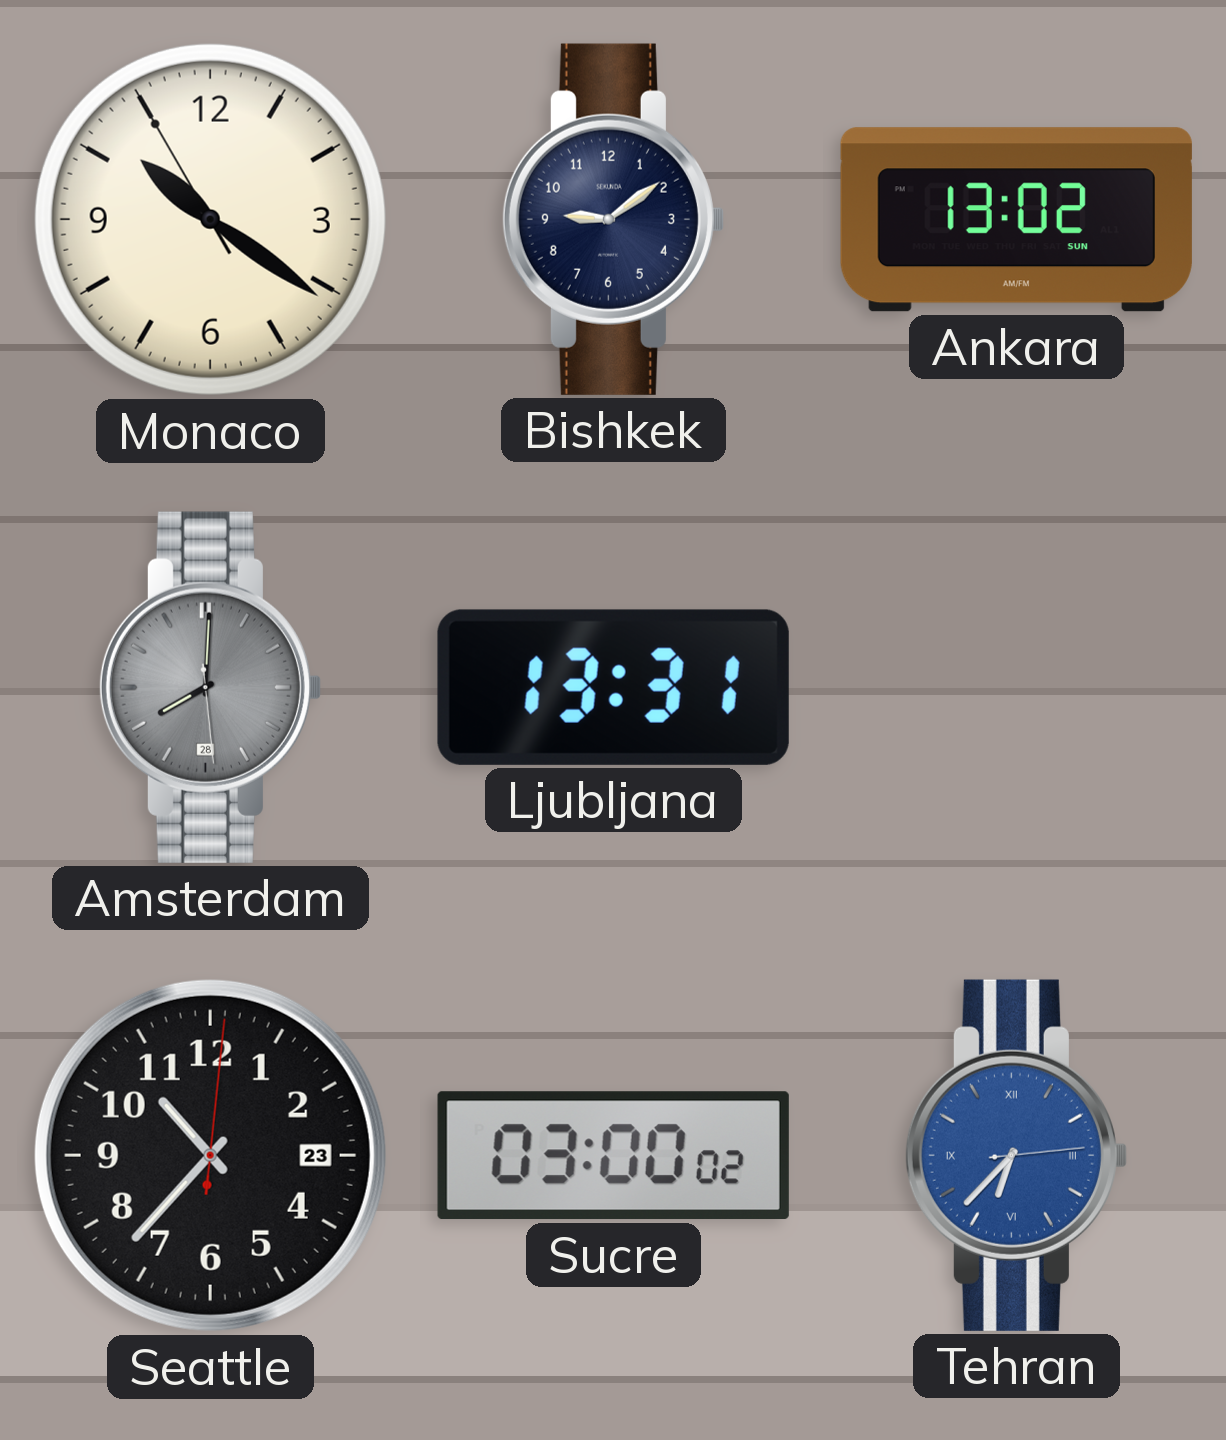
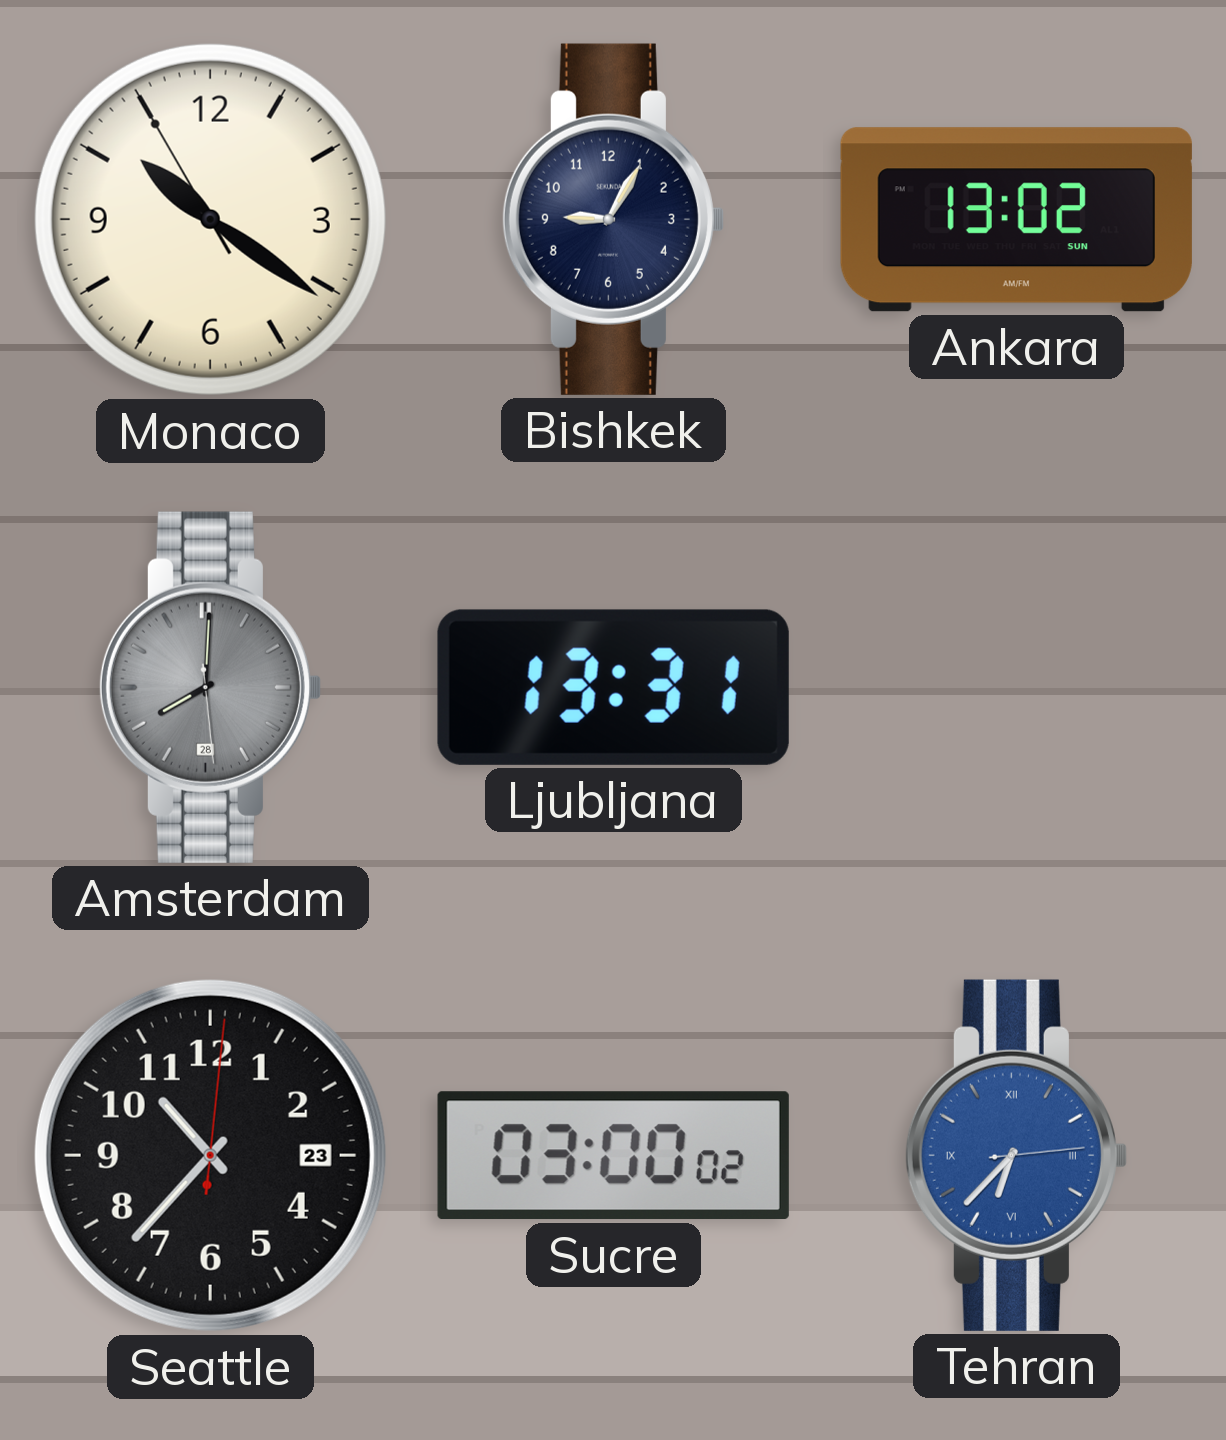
Bishkek: 9:09 -> 9:05
